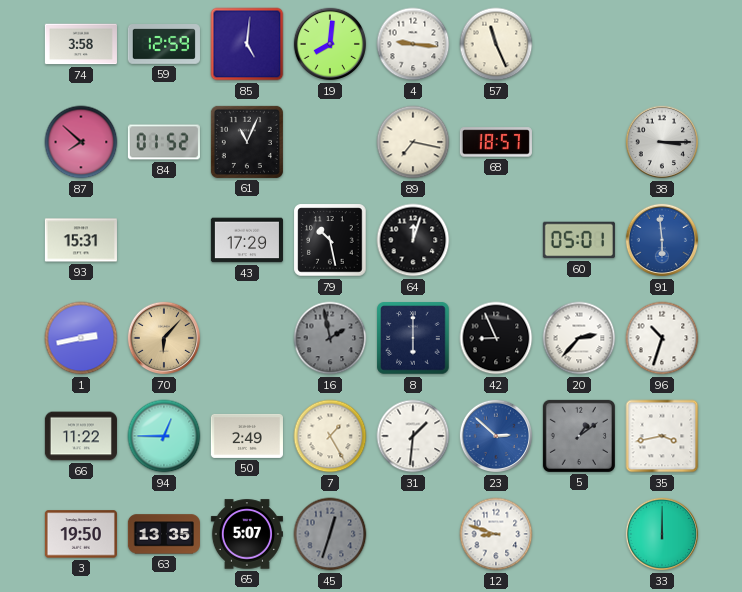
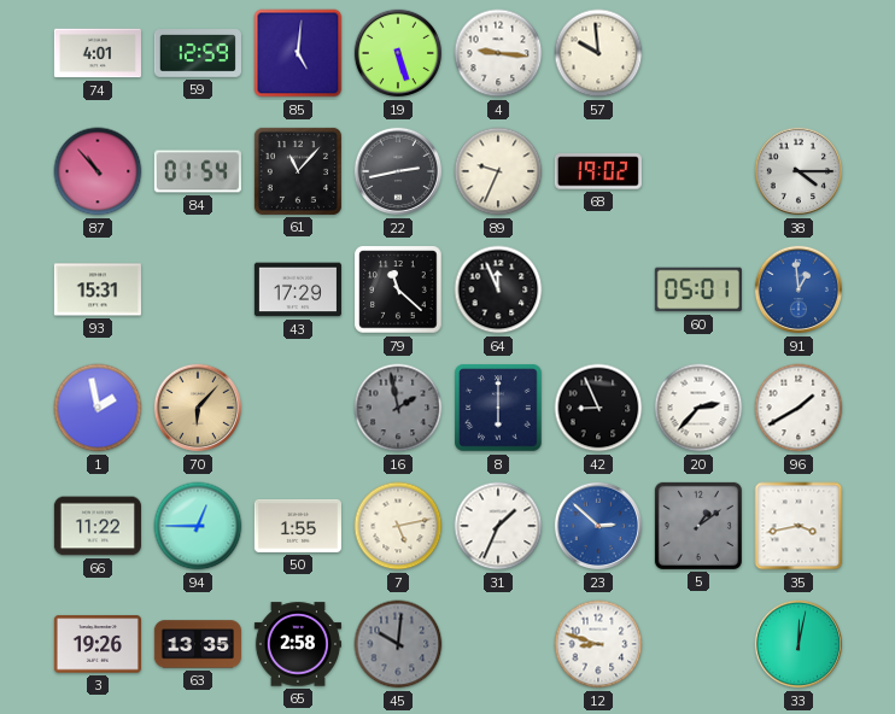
74: 3:58 -> 4:01
19: 8:01 -> 5:27
57: 11:26 -> 9:59
87: 7:52 -> 10:53
84: 01:52 -> 01:54
61: 11:04 -> 11:07
22: none -> 2:43
89: 7:17 -> 9:34
68: 18:57 -> 19:02
38: 3:15 -> 4:15
79: 10:28 -> 11:22
64: 12:03 -> 11:56
91: 5:59 -> 12:59
1: 2:43 -> 1:58
96: 10:33 -> 1:40
50: 2:49 -> 1:55
7: 1:25 -> 5:13
31: 1:31 -> 1:34
3: 19:50 -> 19:26
65: 5:07 -> 2:58
45: 12:33 -> 10:01
33: 12:00 -> 12:02
